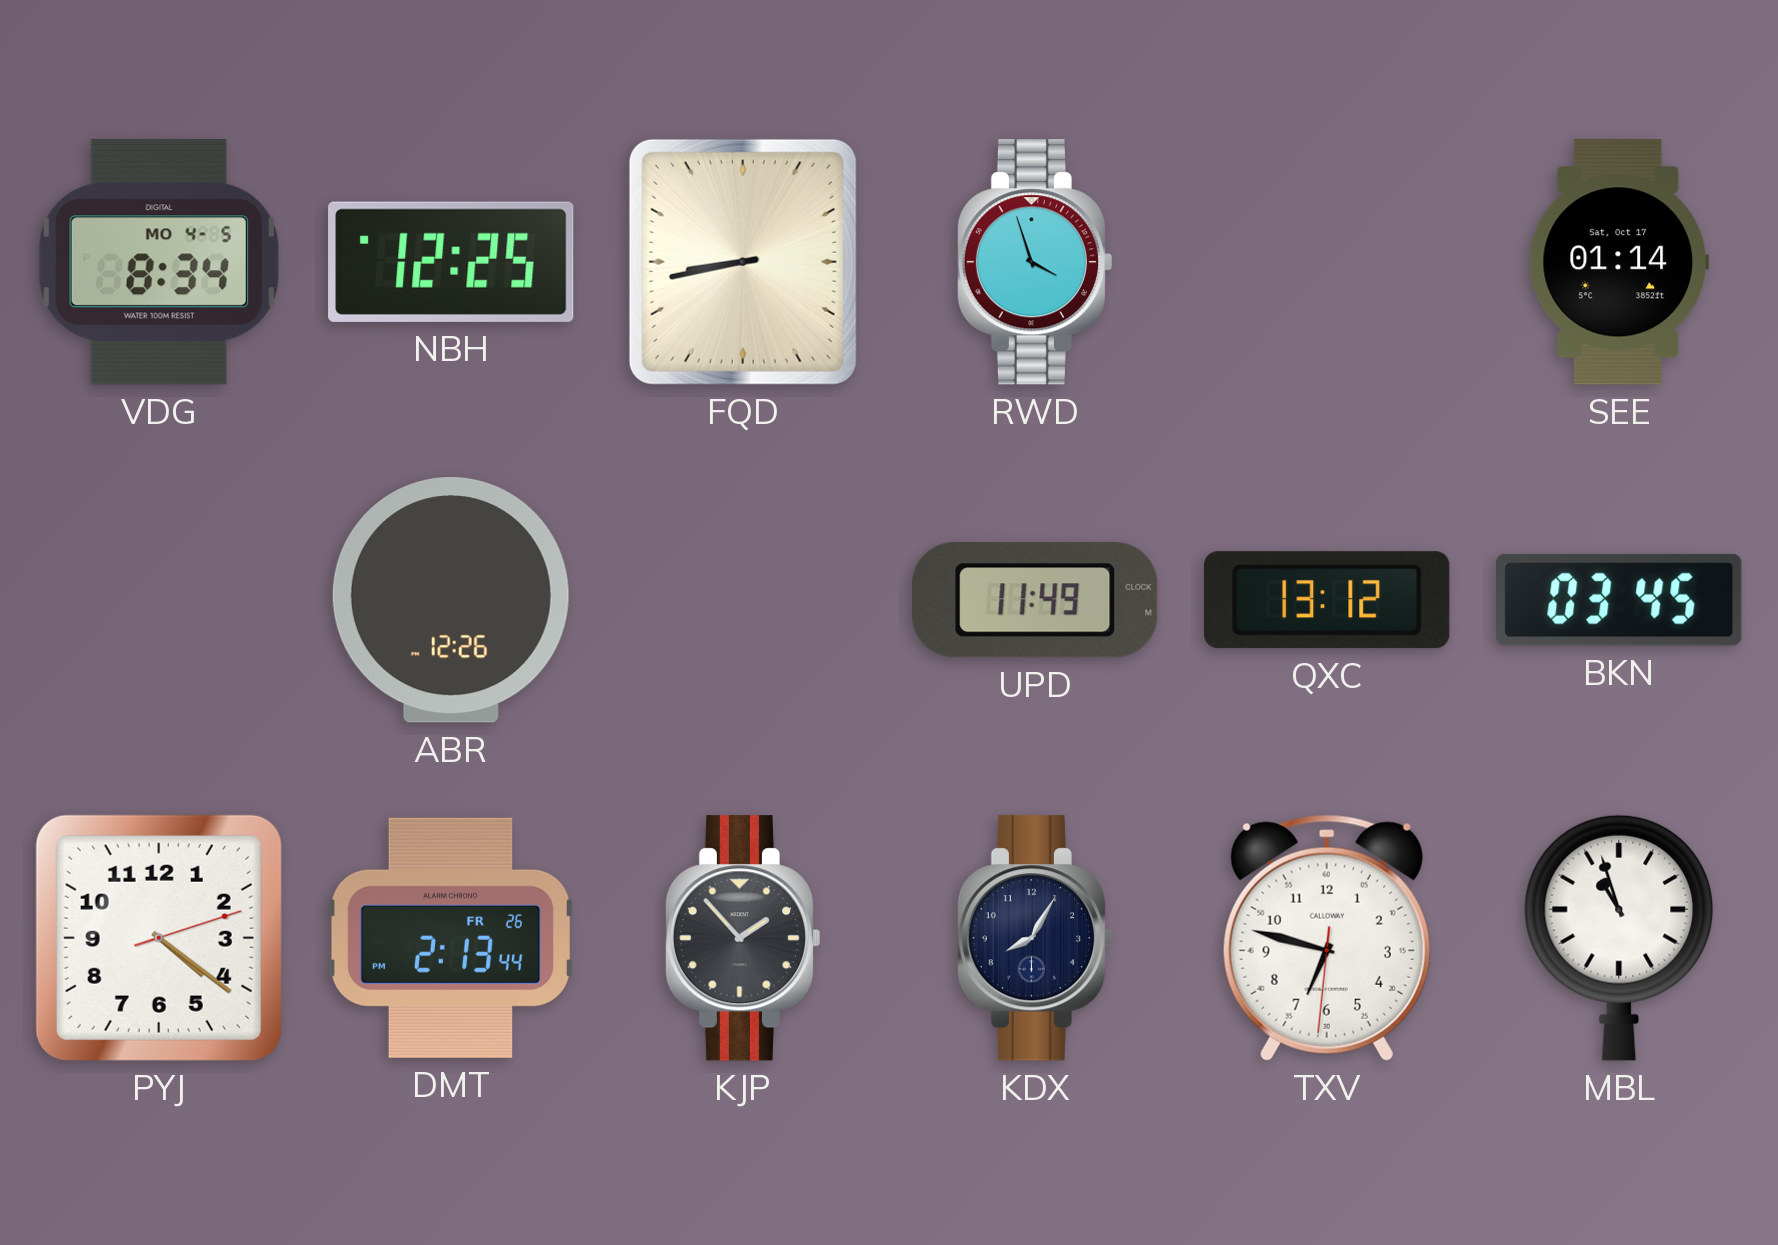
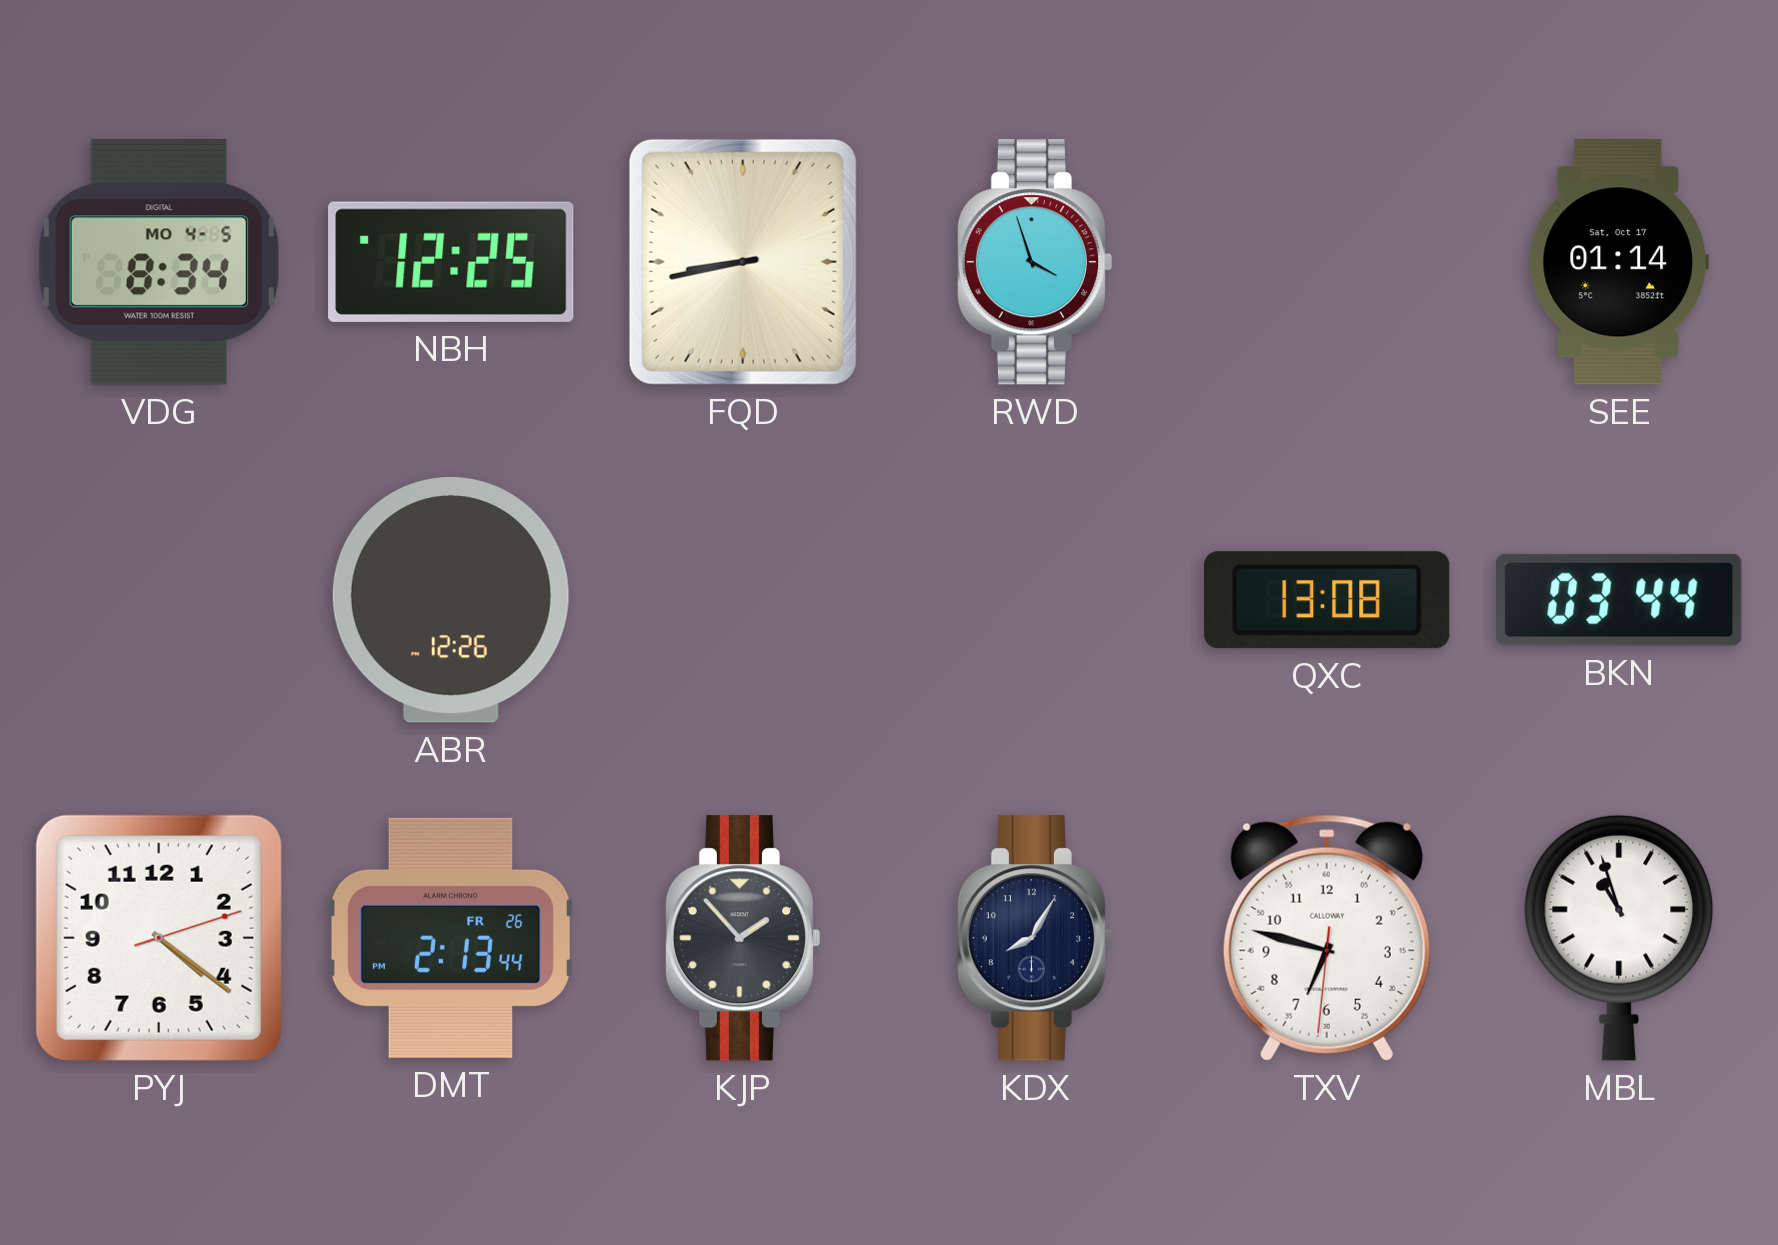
UPD: 11:49 -> none
QXC: 13:12 -> 13:08
BKN: 03:45 -> 03:44
